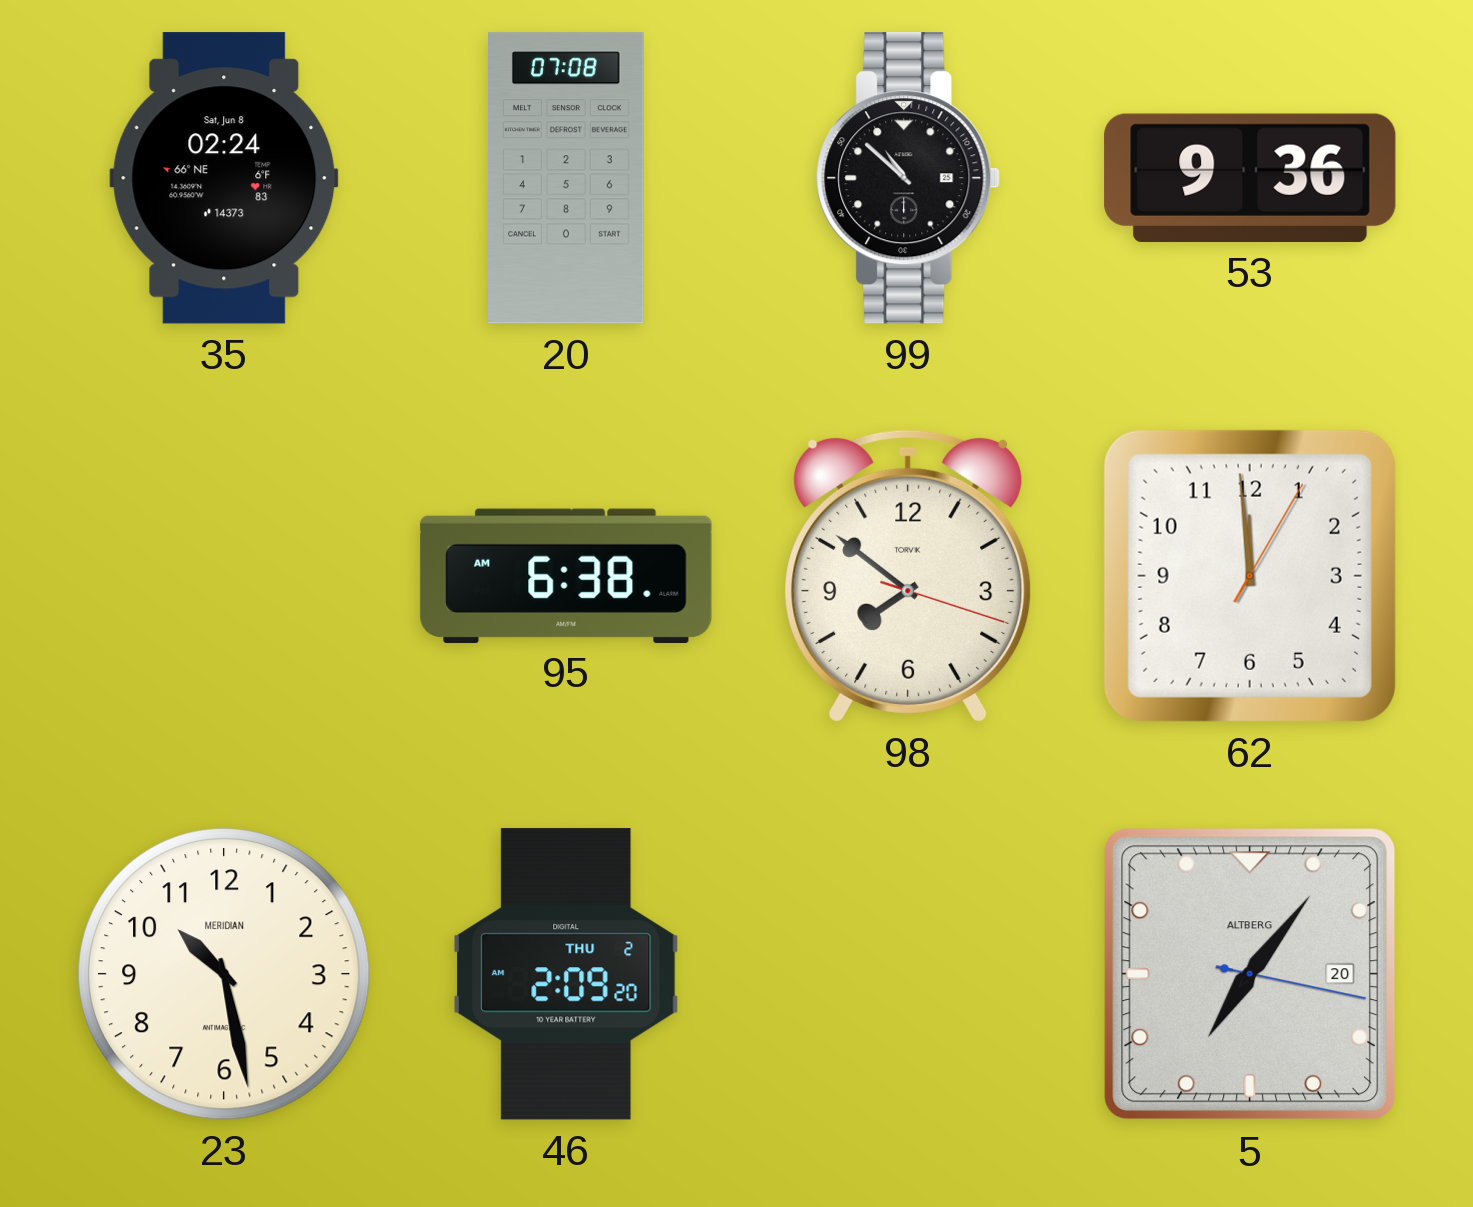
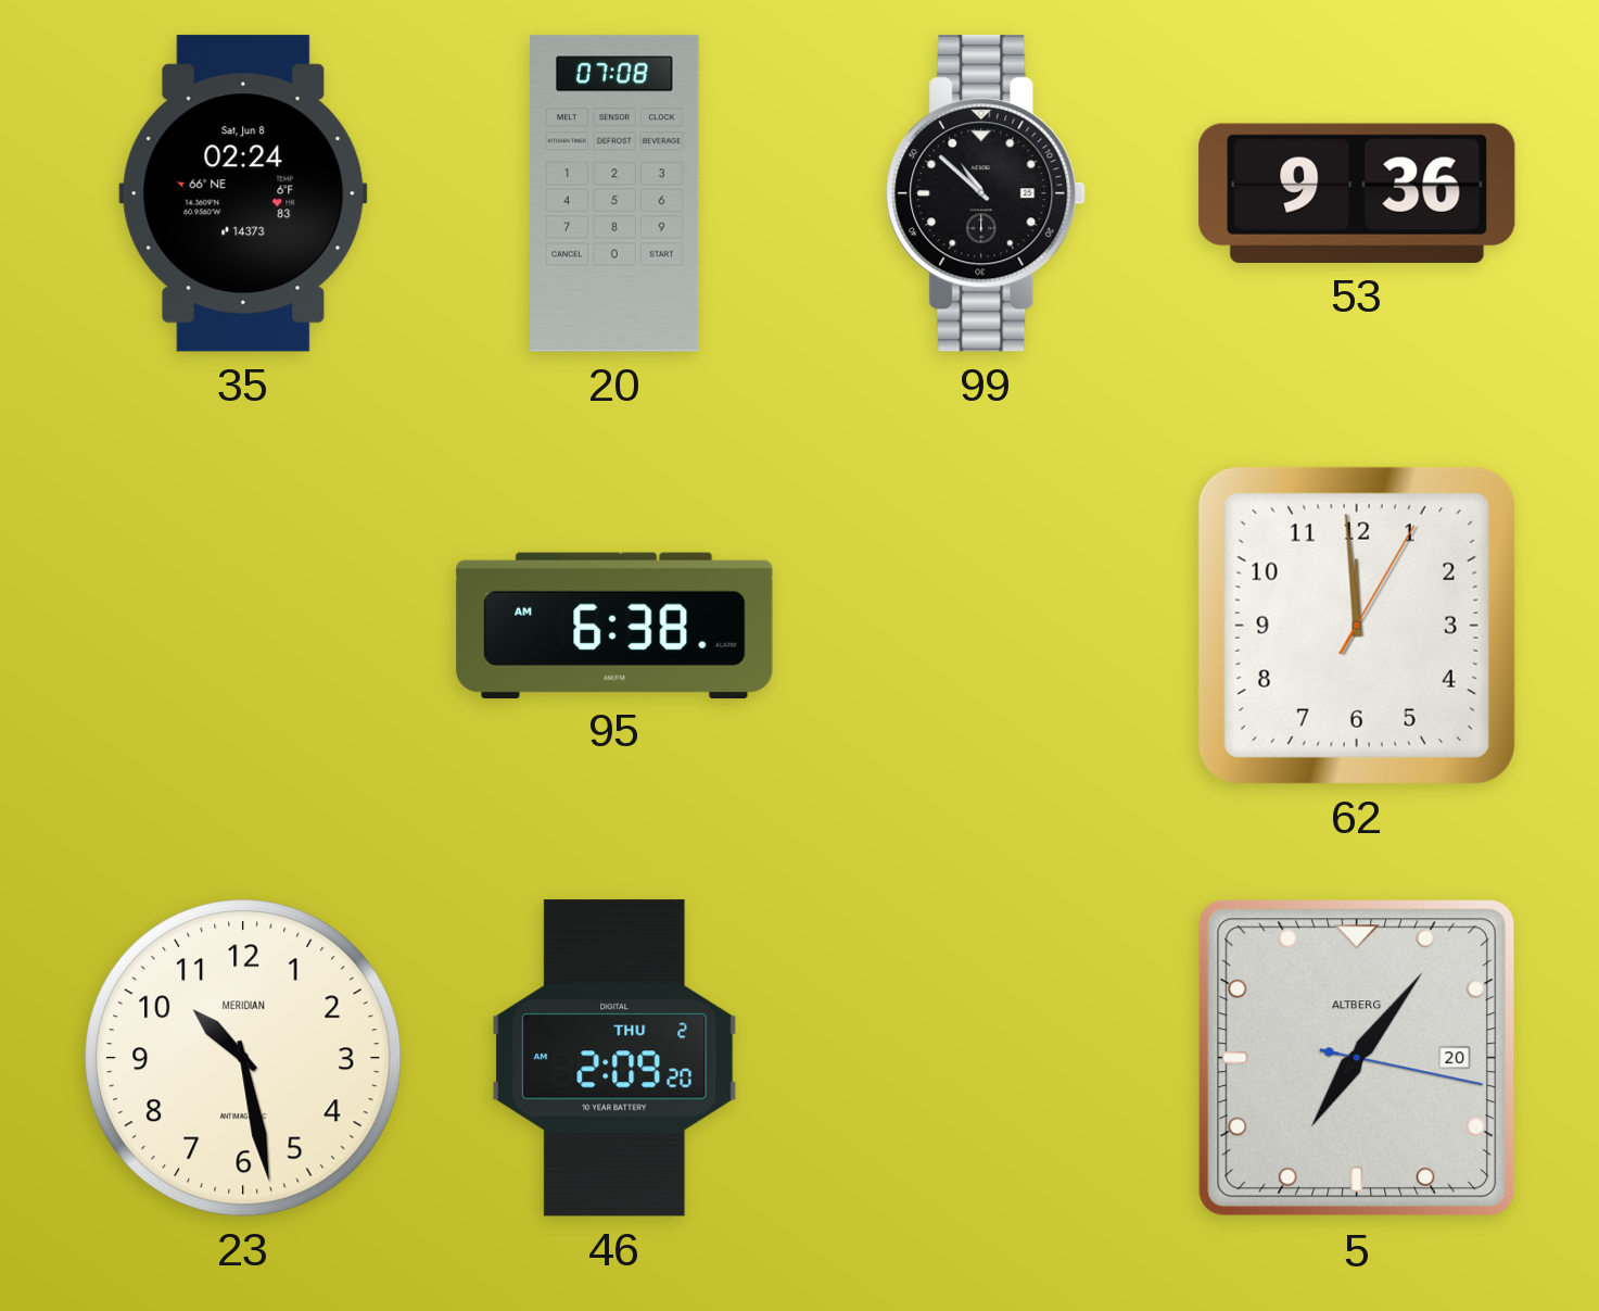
98: 7:51 -> none
